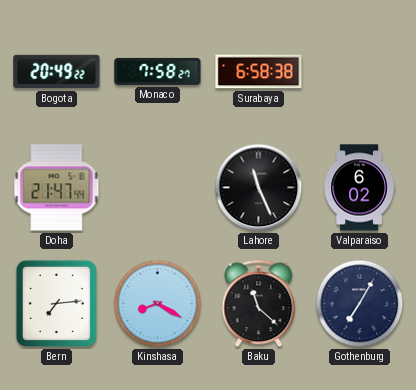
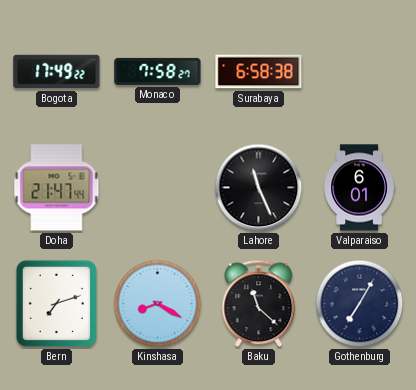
Bogota: 20:49 -> 17:49
Valparaiso: 6:02 -> 6:01
Bern: 7:14 -> 7:12
